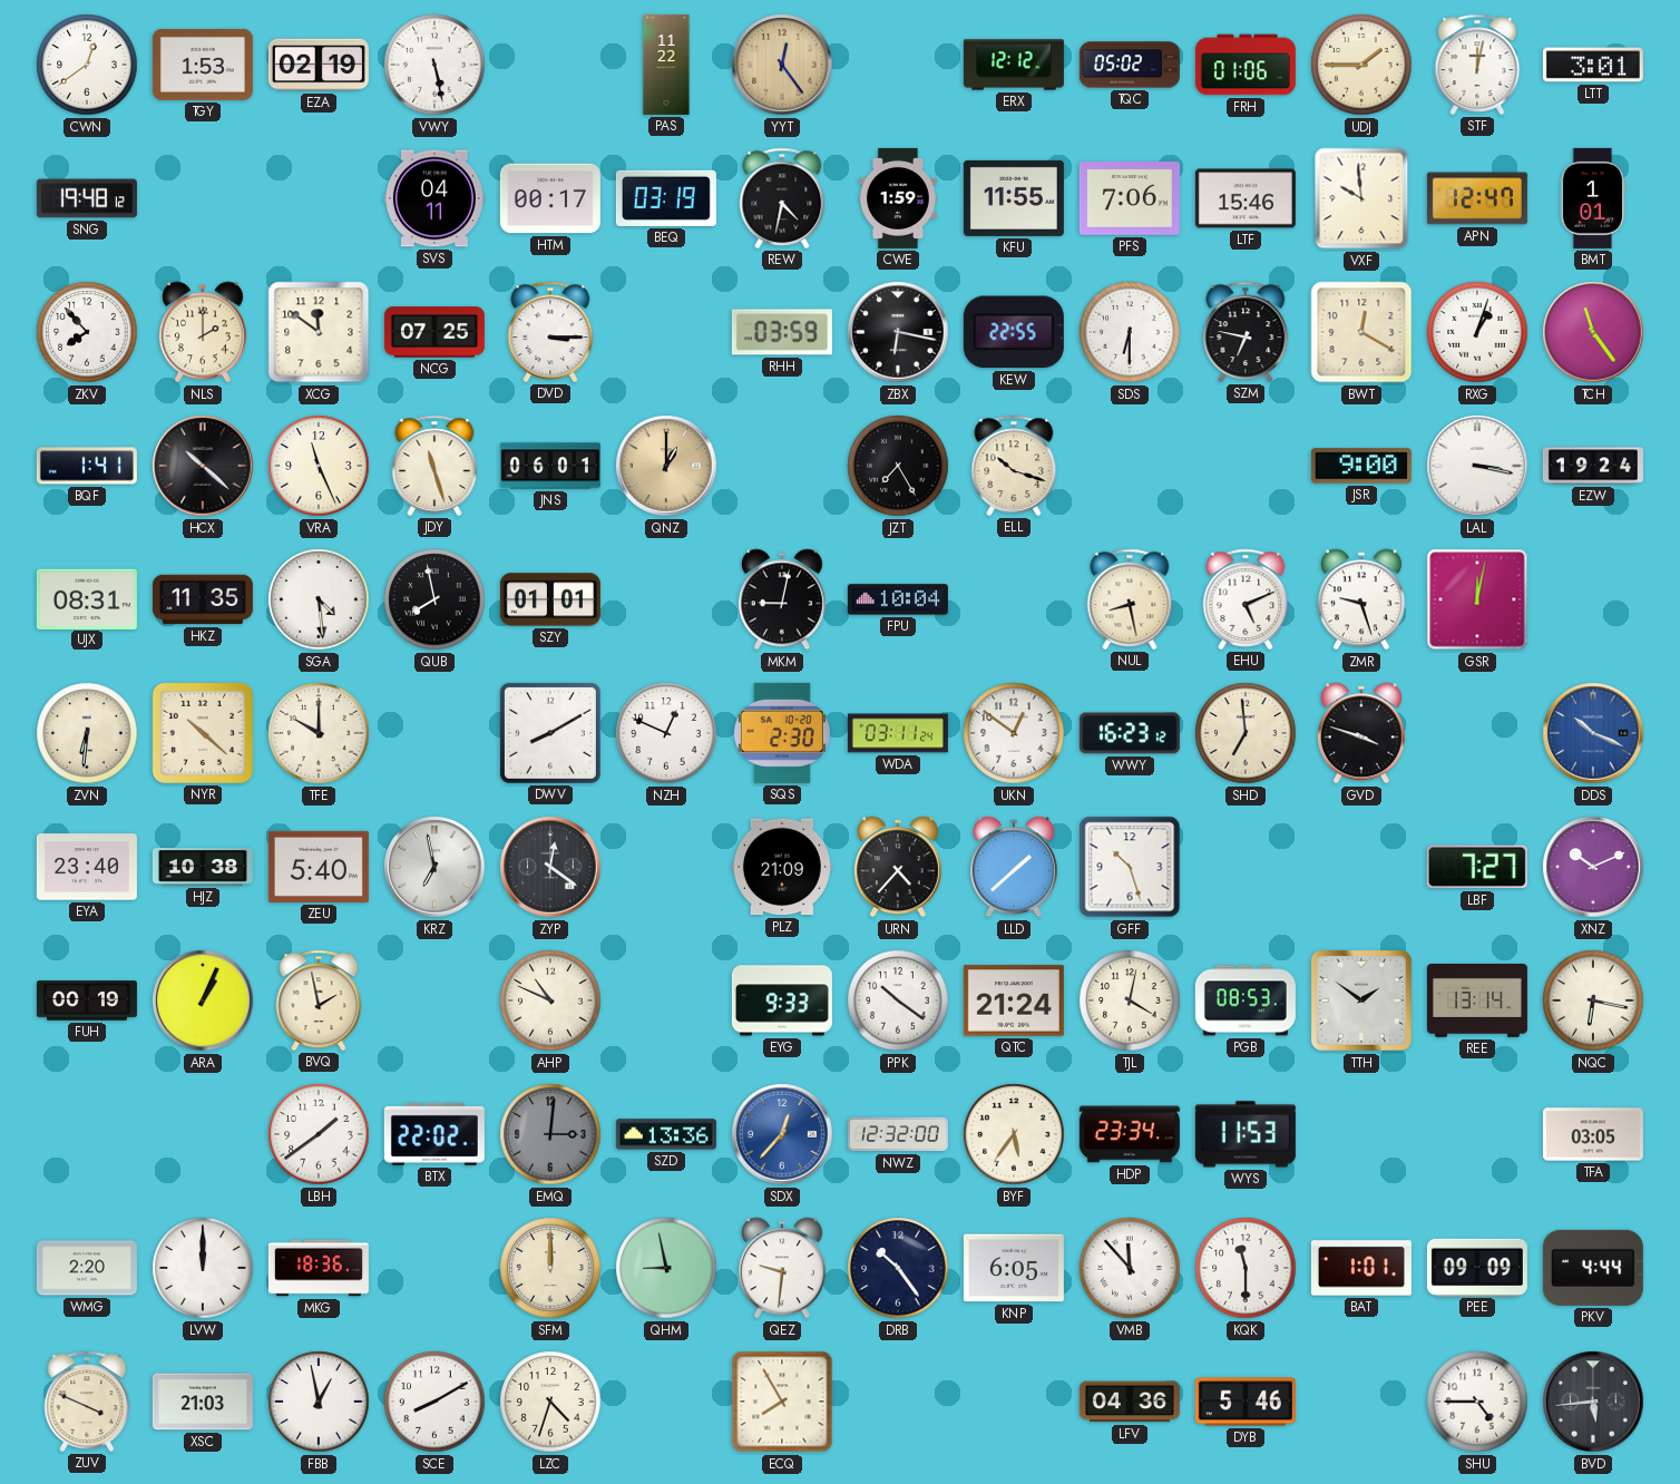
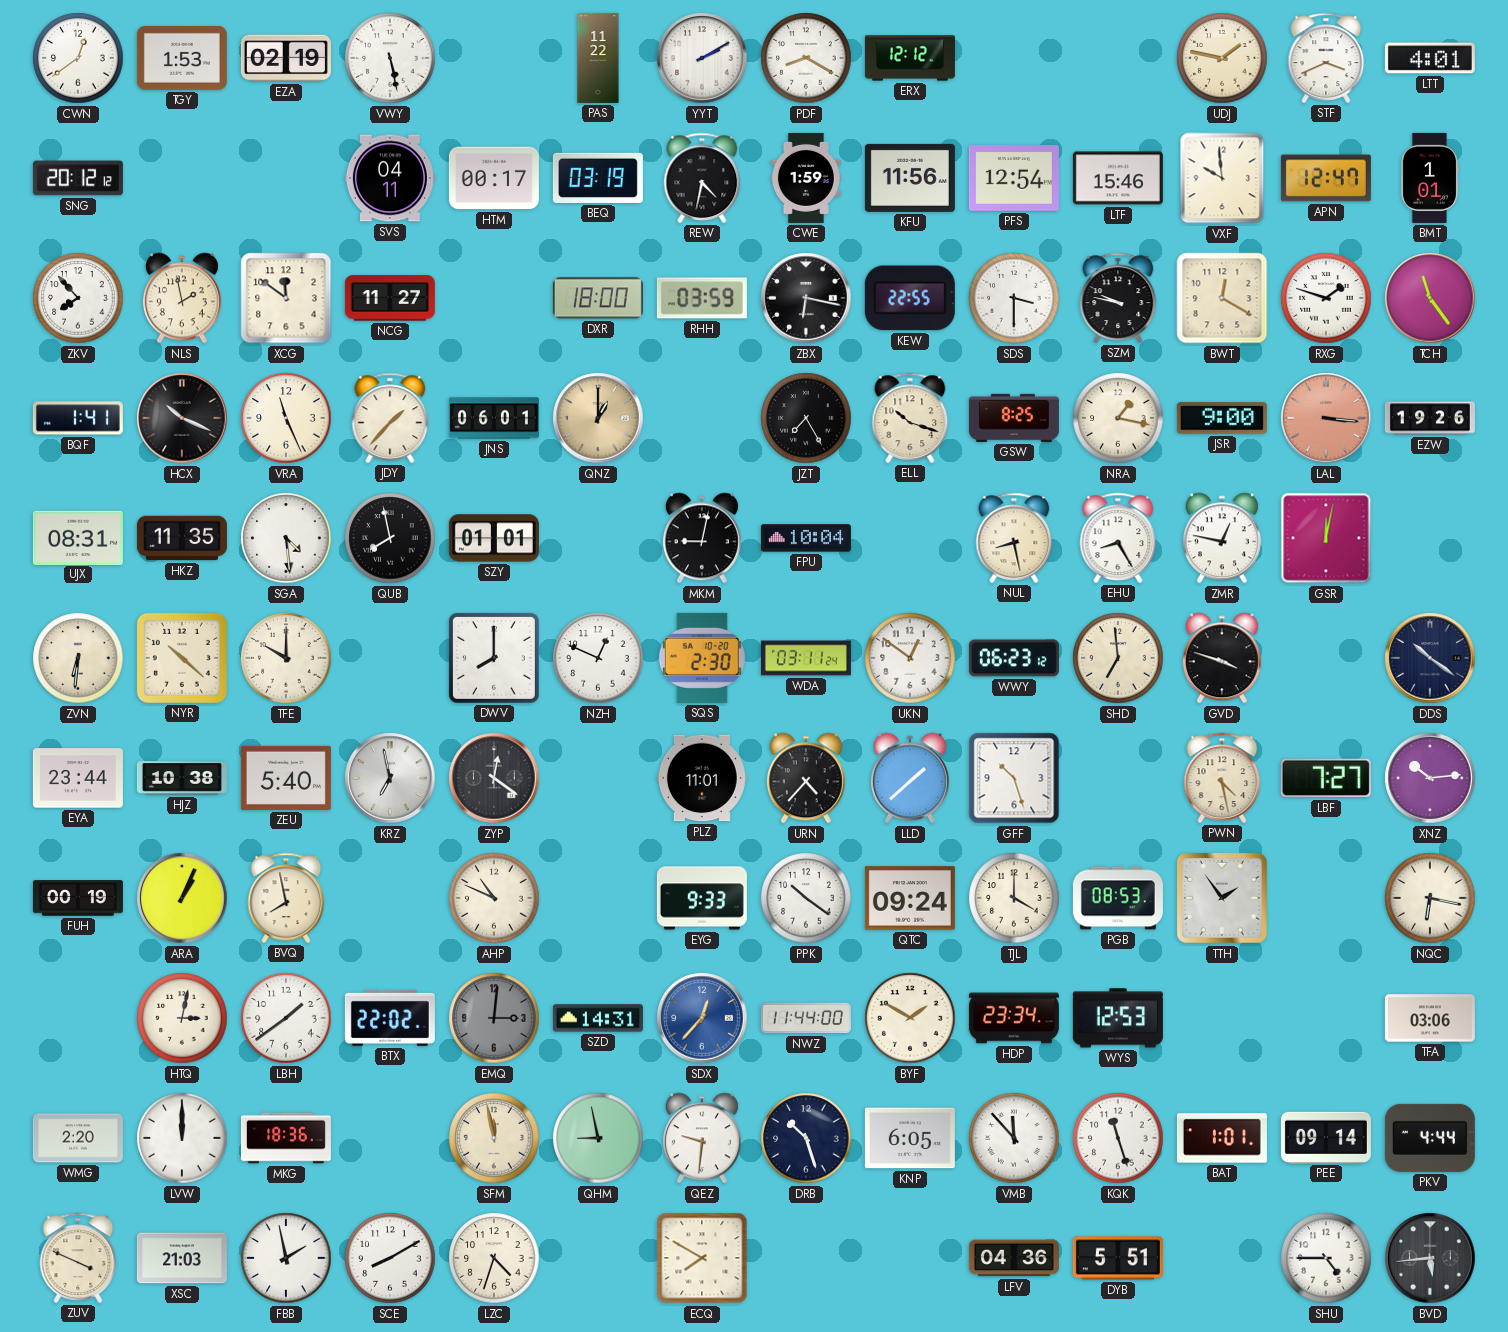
YYT: 12:24 -> 2:10
YYT dial: champagne -> white
PDF: none -> 8:20
TQC: 05:02 -> none
FRH: 01:06 -> none
UDJ: 1:45 -> 1:47
STF: 12:02 -> 3:41
LTT: 3:01 -> 4:01
SNG: 19:48 -> 20:12
KFU: 11:55 -> 11:56
PFS: 7:06 -> 12:54
NLS: 2:00 -> 1:58
NCG: 07:25 -> 11:27
DVD: 3:15 -> none
DXR: none -> 18:00
SDS: 6:30 -> 3:30
SZM: 6:47 -> 9:47
RXG: 1:03 -> 1:48
HCX: 10:22 -> 10:19
JDY: 11:27 -> 1:37
GSW: none -> 8:25
NRA: none -> 1:17
LAL: 3:17 -> 3:16
LAL dial: white -> salmon
EZW: 19:24 -> 19:26
EHU: 5:11 -> 8:25
ZMR: 9:27 -> 12:47
DWV: 8:10 -> 8:00
WWY: 16:23 -> 06:23
DDS: 10:19 -> 10:21
DDS dial: blue -> navy
EYA: 23:40 -> 23:44
PLZ: 21:09 -> 11:01
PWN: none -> 4:28
XNZ: 10:11 -> 10:14
BVQ: 1:58 -> 7:58
QTC: 21:24 -> 09:24
TJL: 4:02 -> 4:00
TTH: 1:51 -> 1:54
REE: 13:14 -> none
HTQ: none -> 3:02
SZD: 13:36 -> 14:31
NWZ: 12:32 -> 11:44
BYF: 5:36 -> 1:50
WYS: 11:53 -> 12:53
TFA: 03:05 -> 03:06
SFM: 12:00 -> 11:58
DRB: 10:24 -> 10:27
KQK: 11:30 -> 11:27
PEE: 09:09 -> 09:14
FBB: 12:58 -> 1:58
ECQ: 7:55 -> 7:50
DYB: 5:46 -> 5:51
